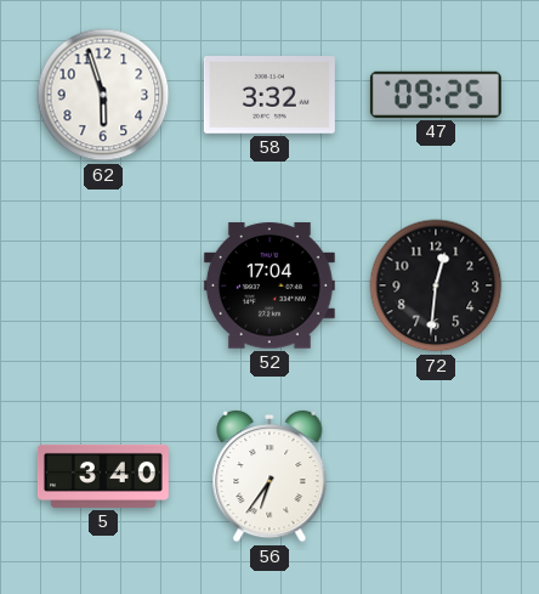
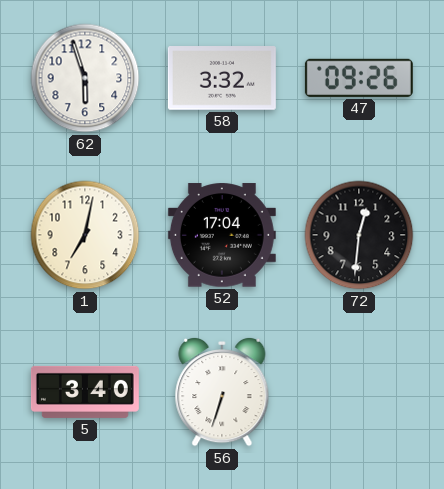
47: 09:25 -> 09:26
1: none -> 7:02
56: 6:36 -> 6:33
